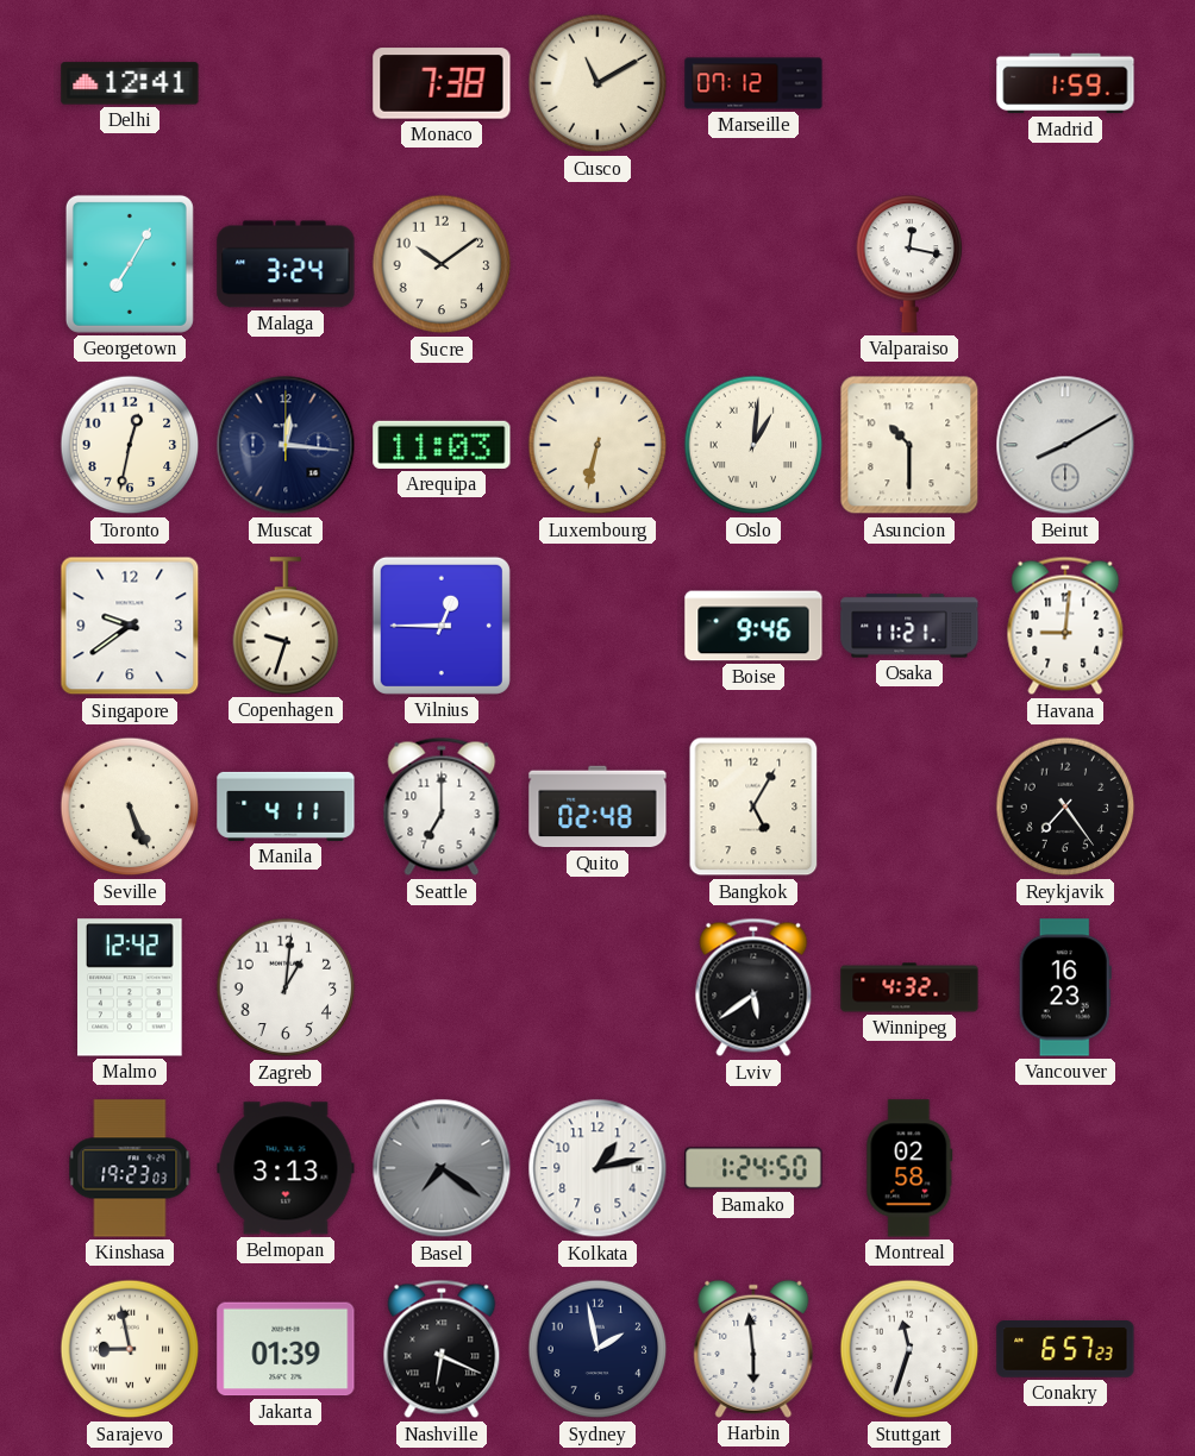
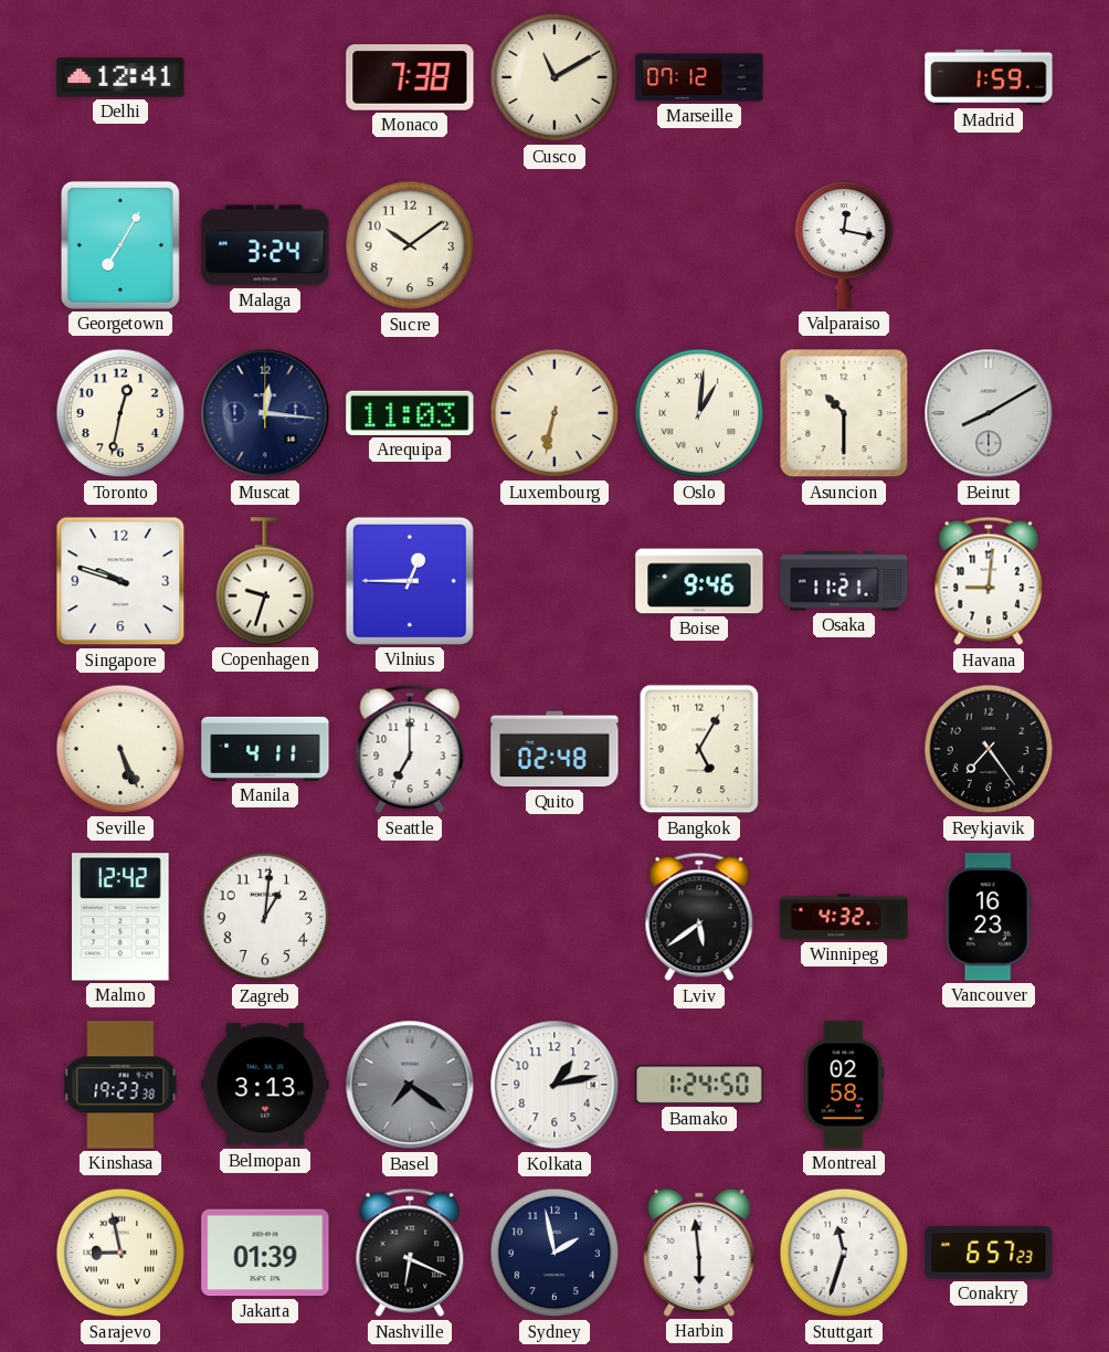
Singapore: 9:39 -> 9:48
Kinshasa: 19:23:03 -> 19:23:38
